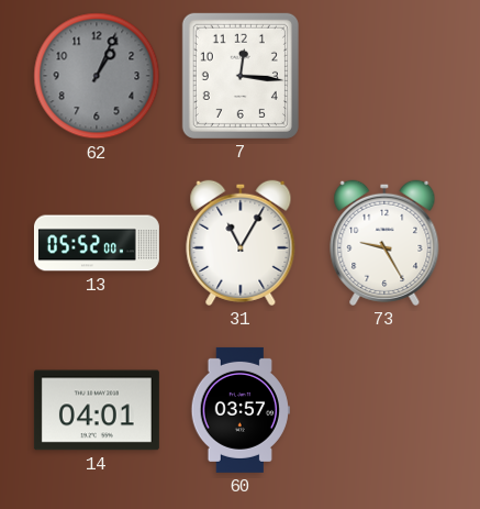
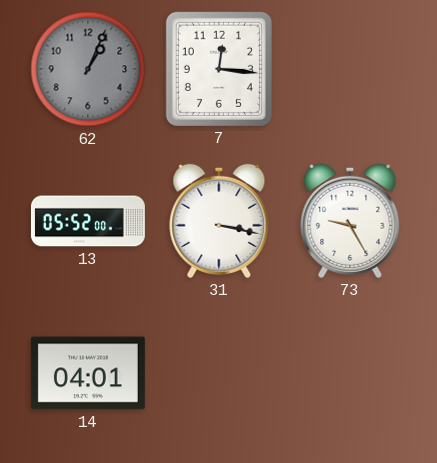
31: 11:05 -> 3:17
60: 03:57 -> none
